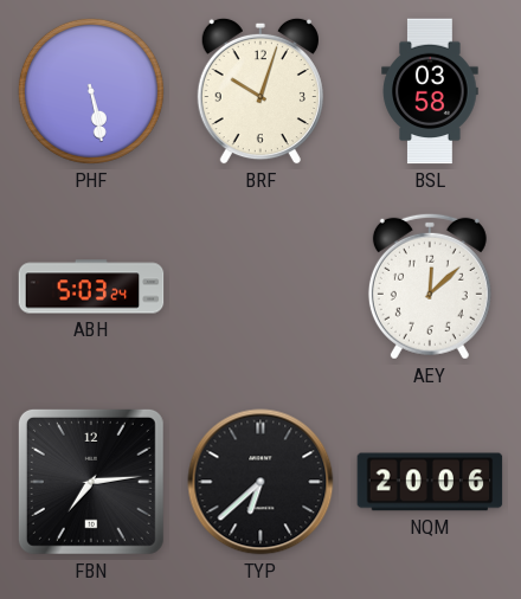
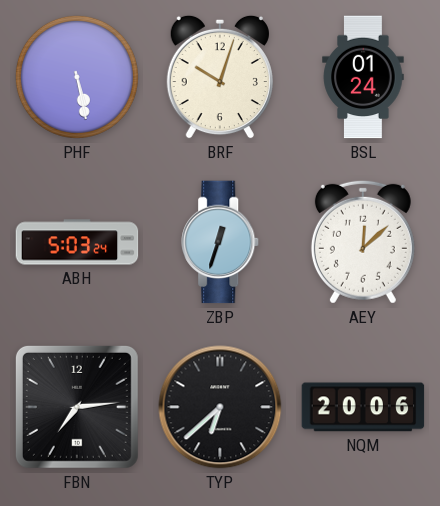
BSL: 03:58 -> 01:24
ZBP: none -> 12:33
